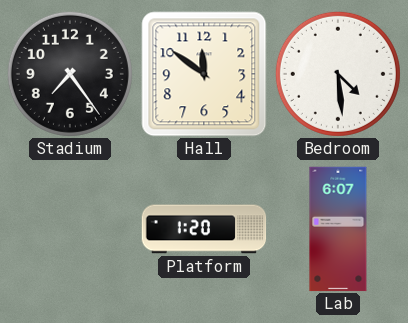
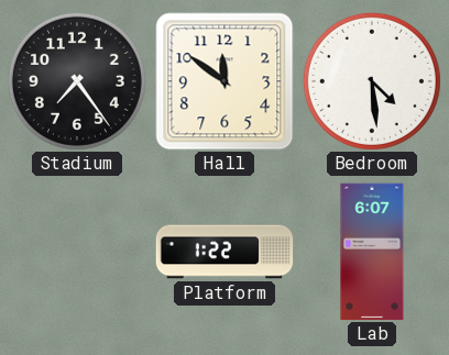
Platform: 1:20 -> 1:22
